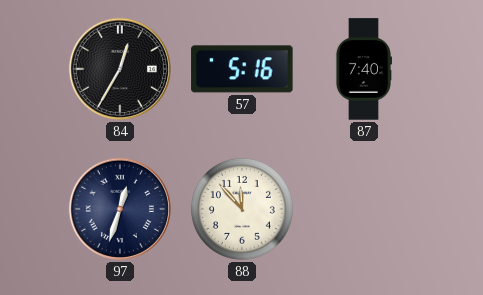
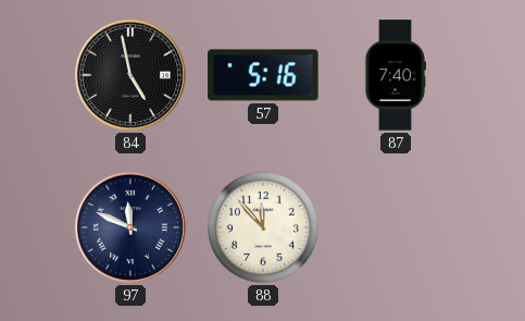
84: 12:35 -> 4:58
97: 12:33 -> 11:49
